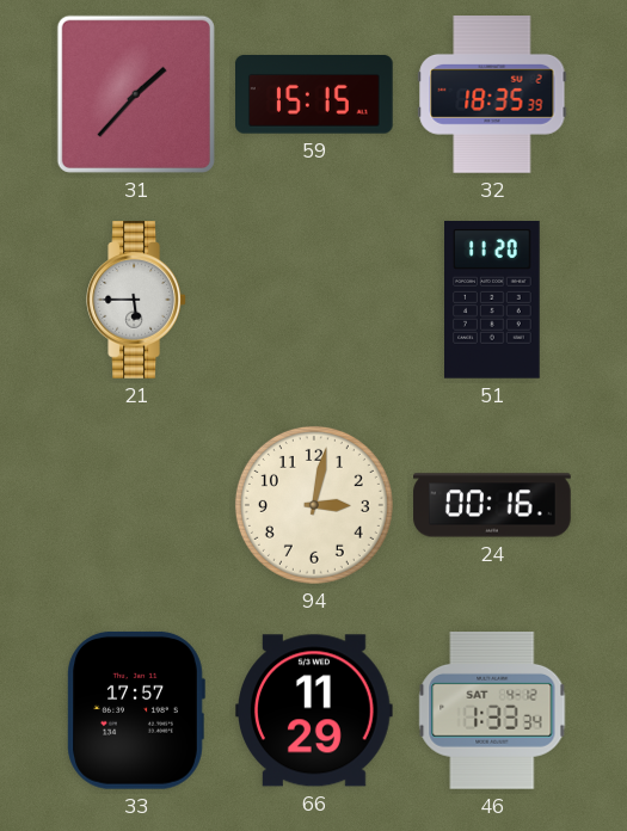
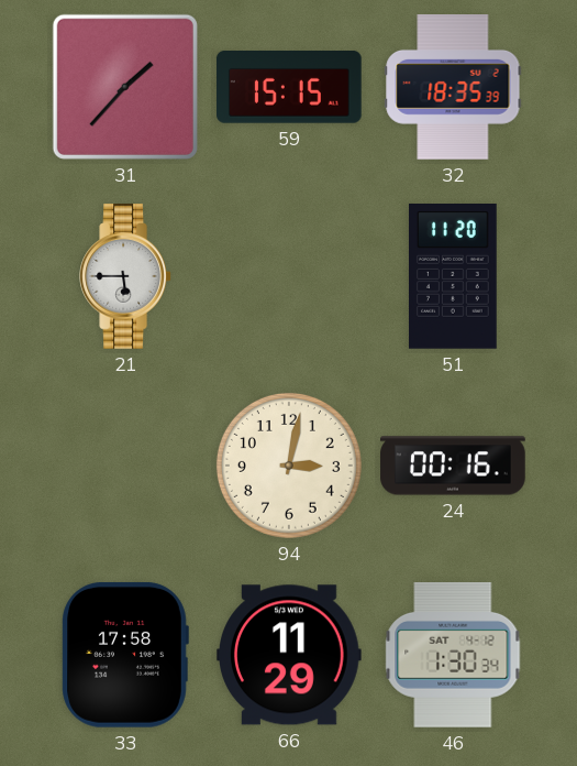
33: 17:57 -> 17:58
46: 1:33 -> 1:30
